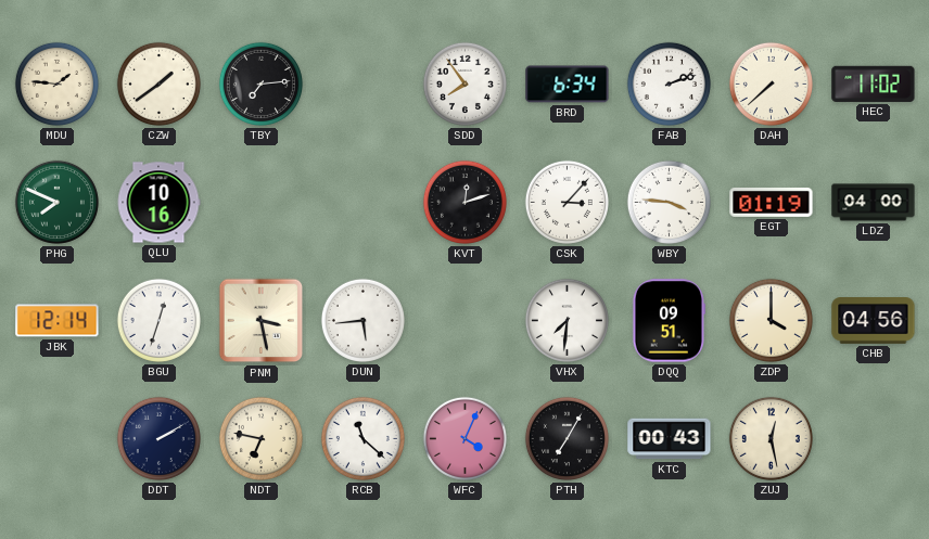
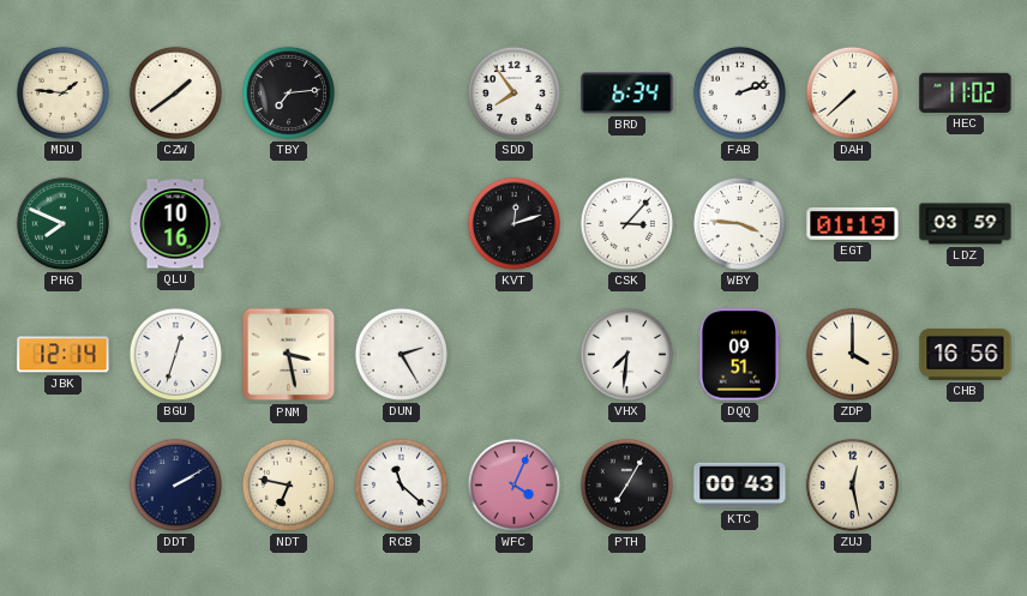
LDZ: 04:00 -> 03:59
DUN: 5:44 -> 2:25
CHB: 04:56 -> 16:56
